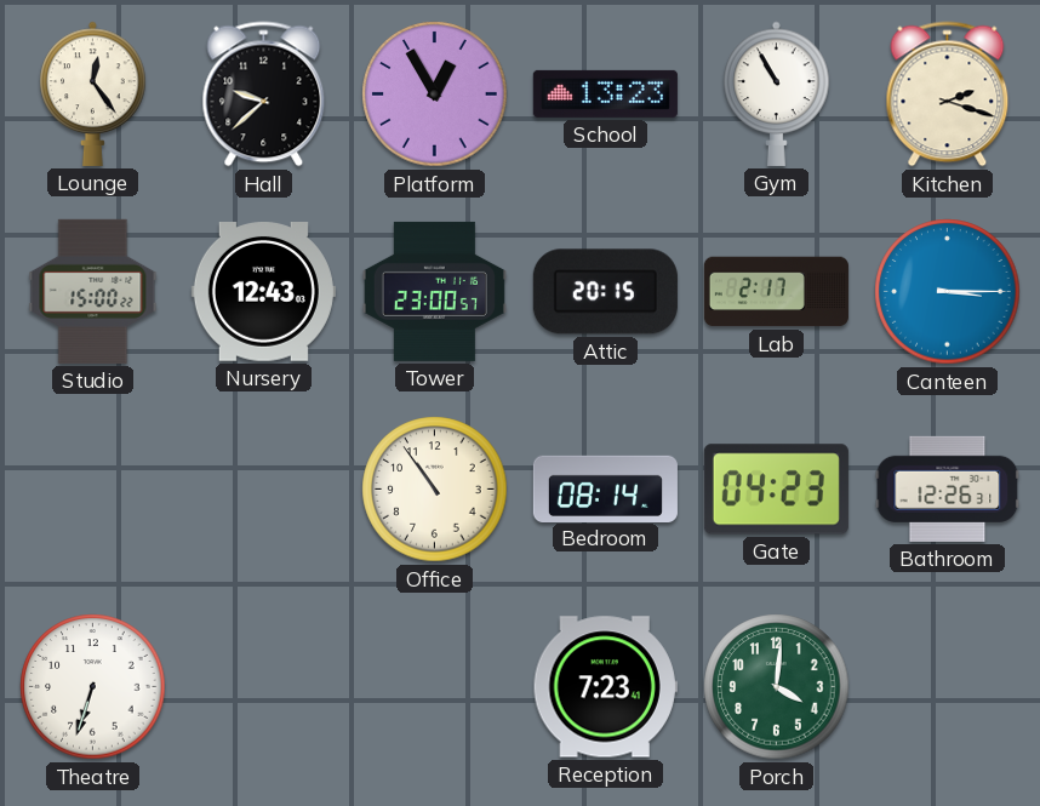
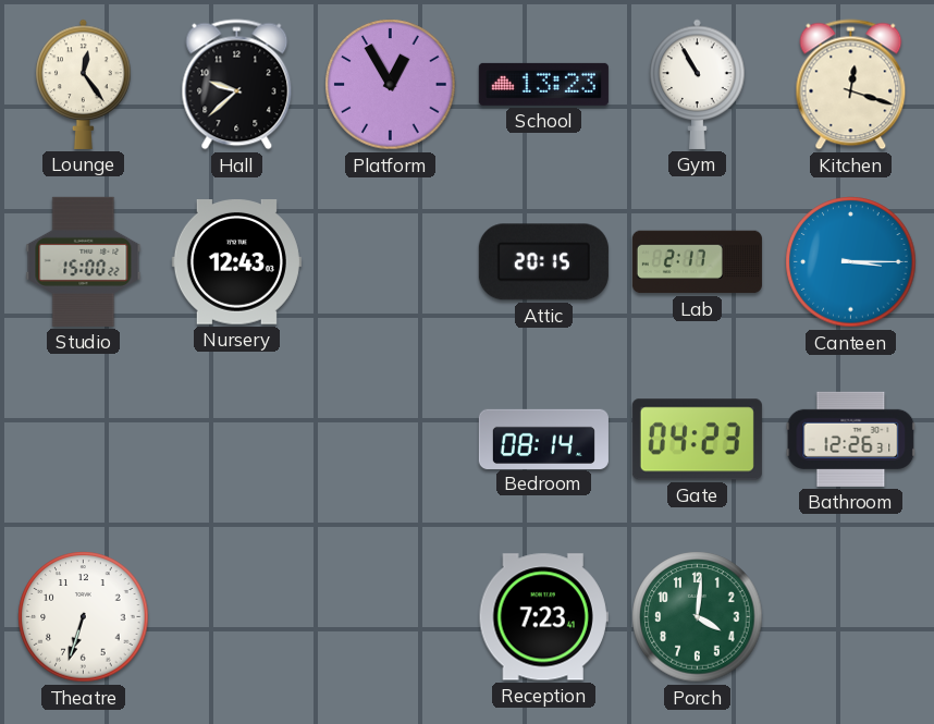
Kitchen: 2:18 -> 12:18
Tower: 23:00 -> none
Office: 10:54 -> none
